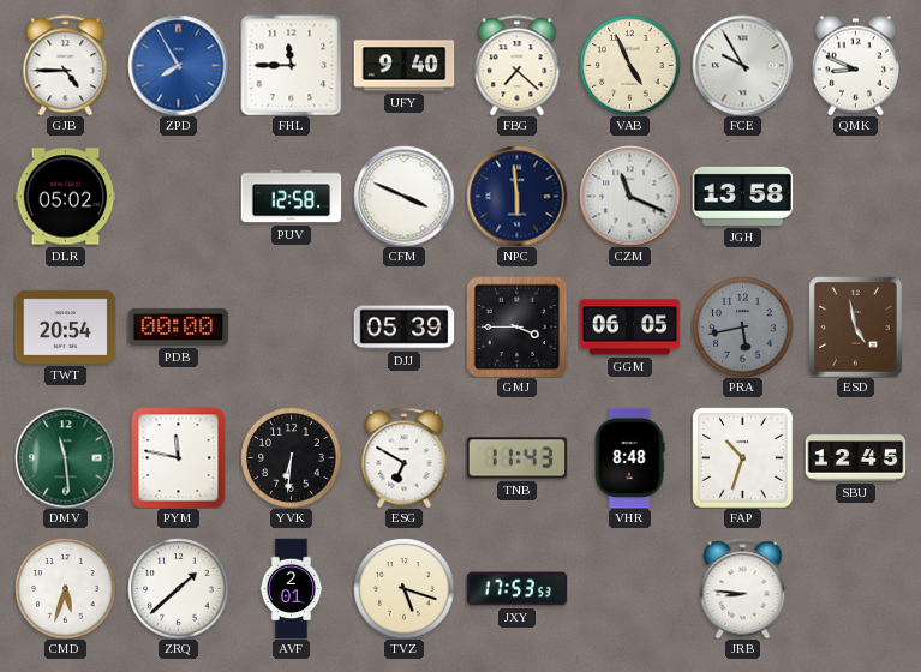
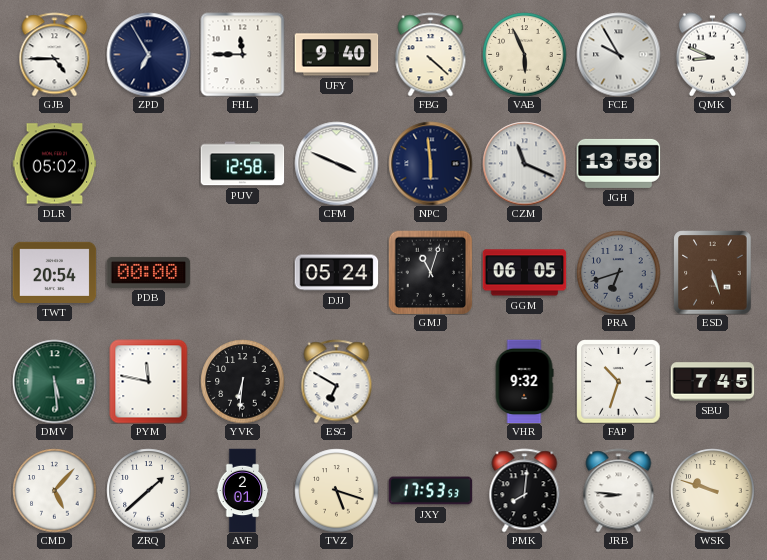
ZPD: 7:55 -> 6:55
ZPD dial: blue -> navy
FBG: 7:22 -> 4:22
VAB: 4:56 -> 5:56
DJJ: 05:39 -> 05:24
GMJ: 3:45 -> 11:03
PRA: 5:43 -> 6:42
ESD: 4:58 -> 5:27
DMV: 11:29 -> 5:29
TNB: 11:43 -> none
VHR: 8:48 -> 9:32
SBU: 12:45 -> 7:45
CMD: 5:33 -> 5:07
PMK: none -> 8:01
WSK: none -> 9:48
